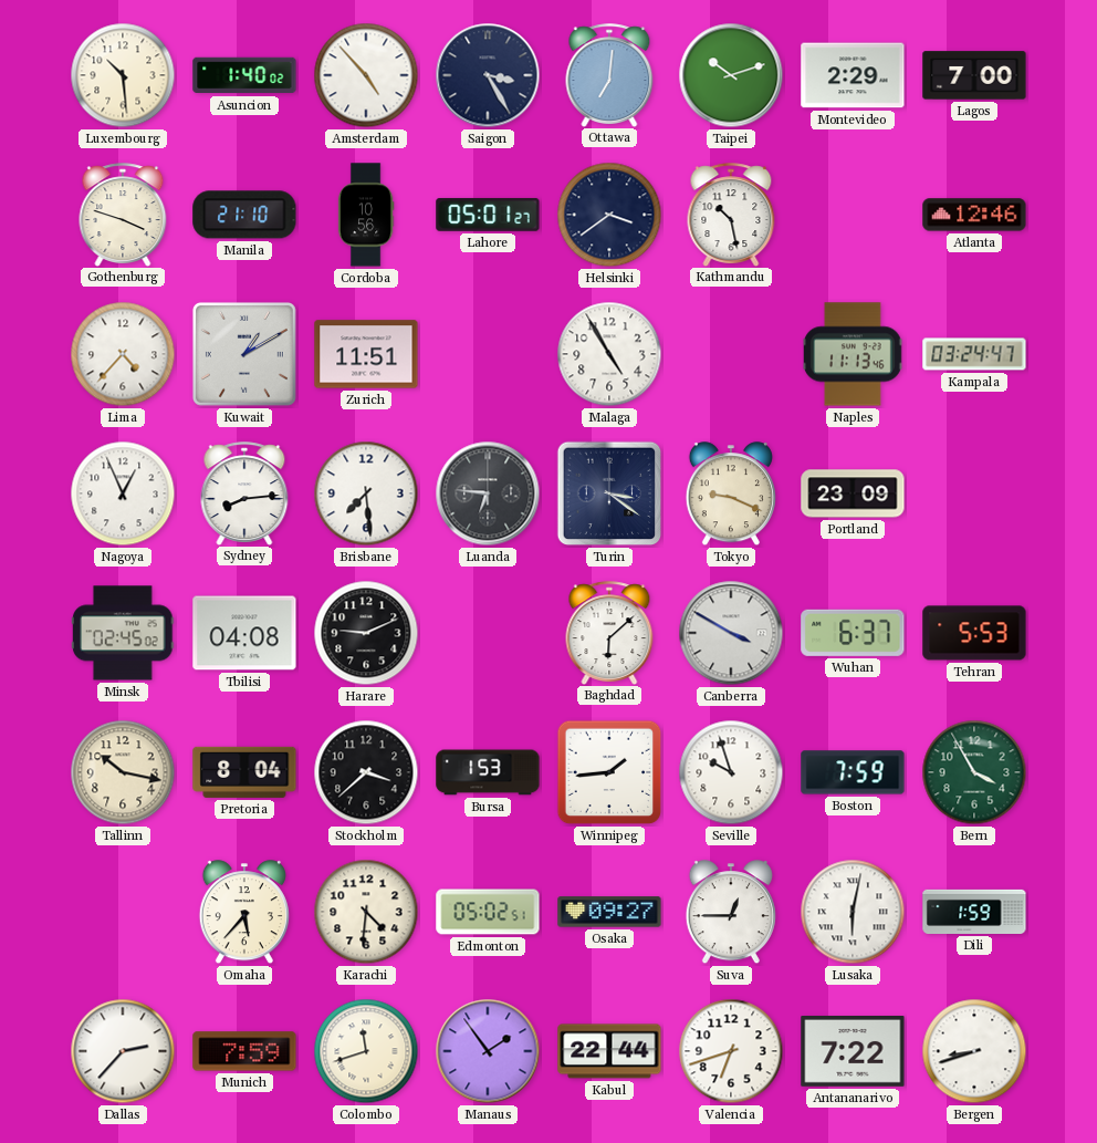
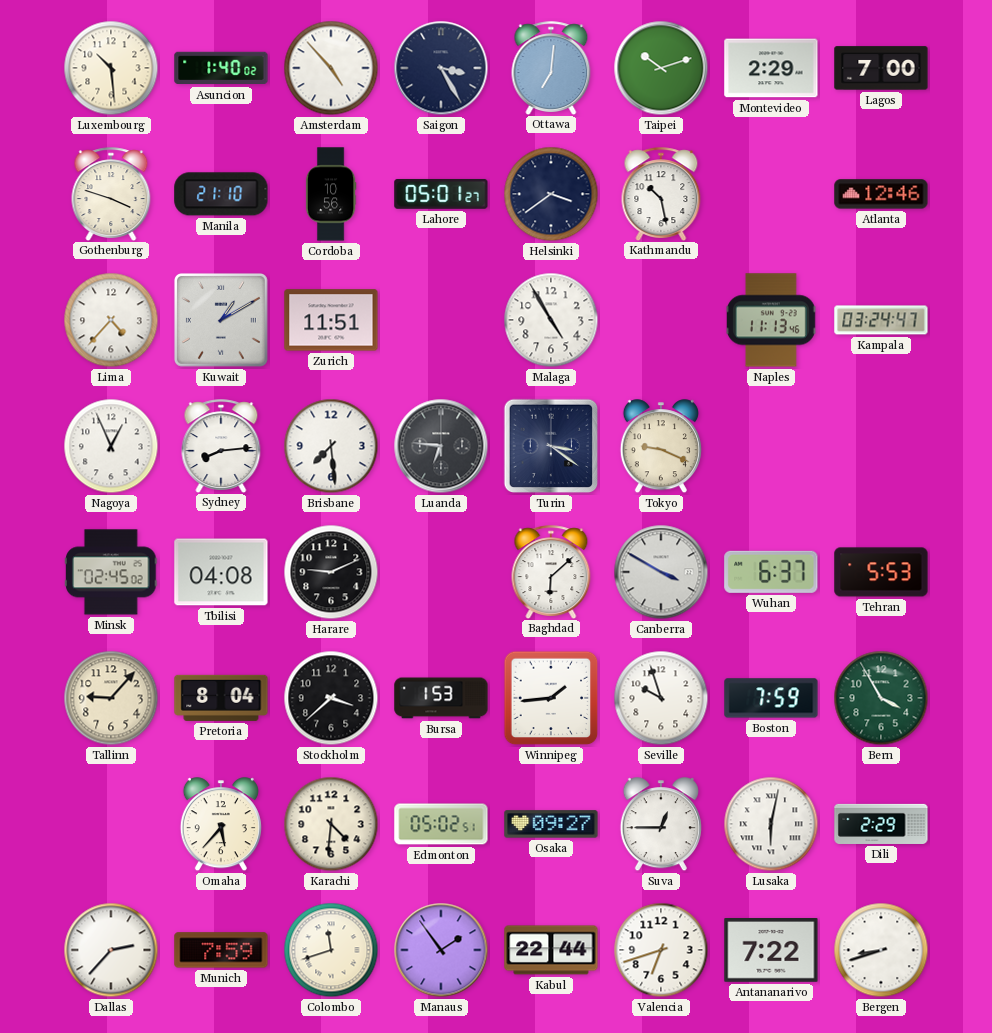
Portland: 23:09 -> none
Tallinn: 10:17 -> 9:07
Dili: 1:59 -> 2:29
